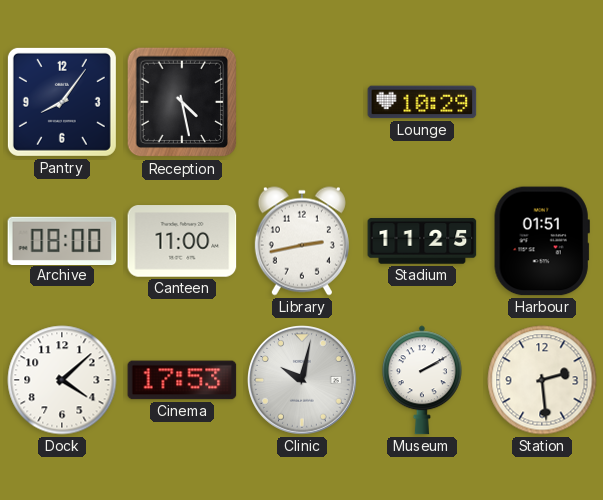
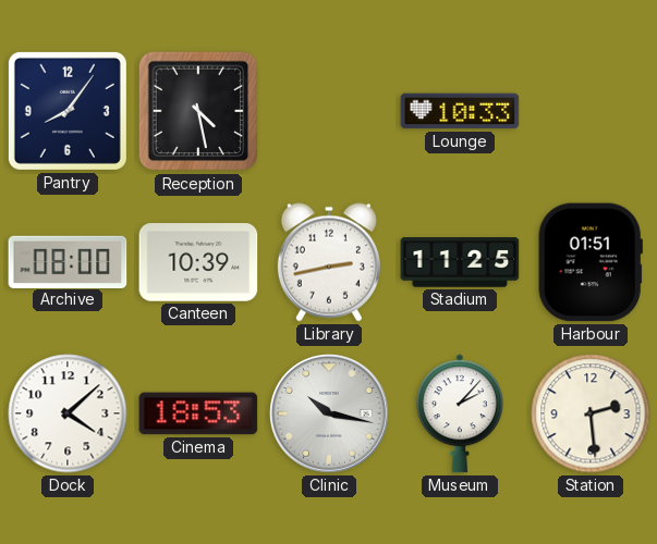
Lounge: 10:29 -> 10:33
Canteen: 11:00 -> 10:39
Cinema: 17:53 -> 18:53
Clinic: 10:02 -> 10:17
Museum: 2:10 -> 2:07
